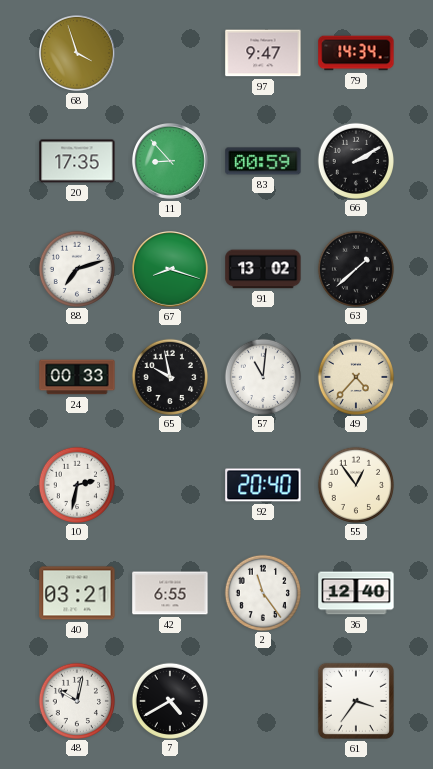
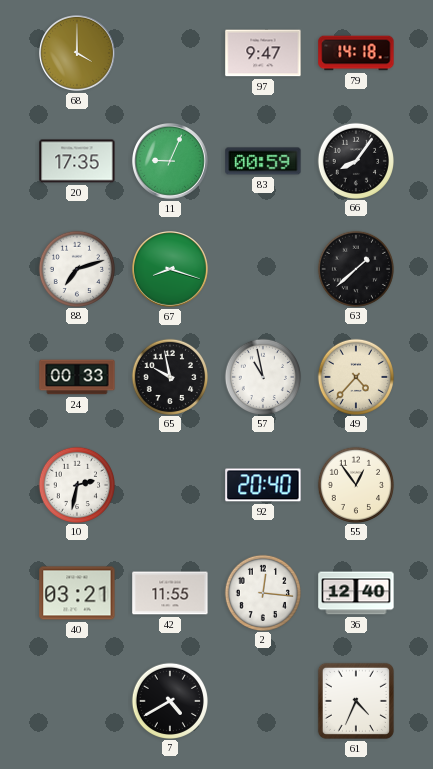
68: 3:57 -> 4:00
79: 14:34 -> 14:18
11: 8:53 -> 9:04
66: 2:10 -> 8:06
91: 13:02 -> none
57: 11:01 -> 10:58
42: 6:55 -> 11:55
2: 11:24 -> 12:16
48: 10:02 -> none
61: 3:36 -> 4:34
